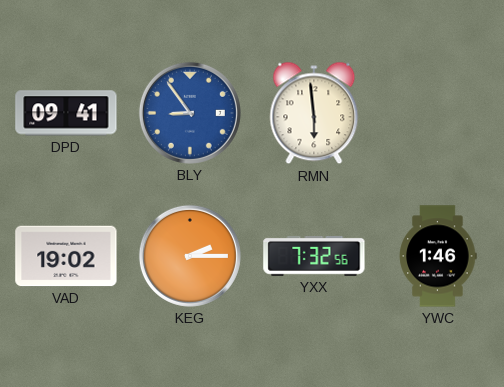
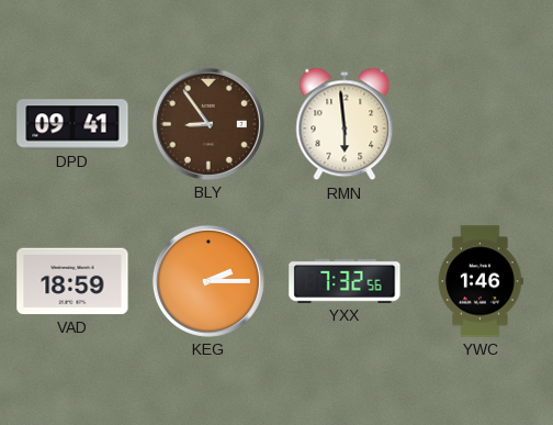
BLY dial: blue -> brown
VAD: 19:02 -> 18:59
